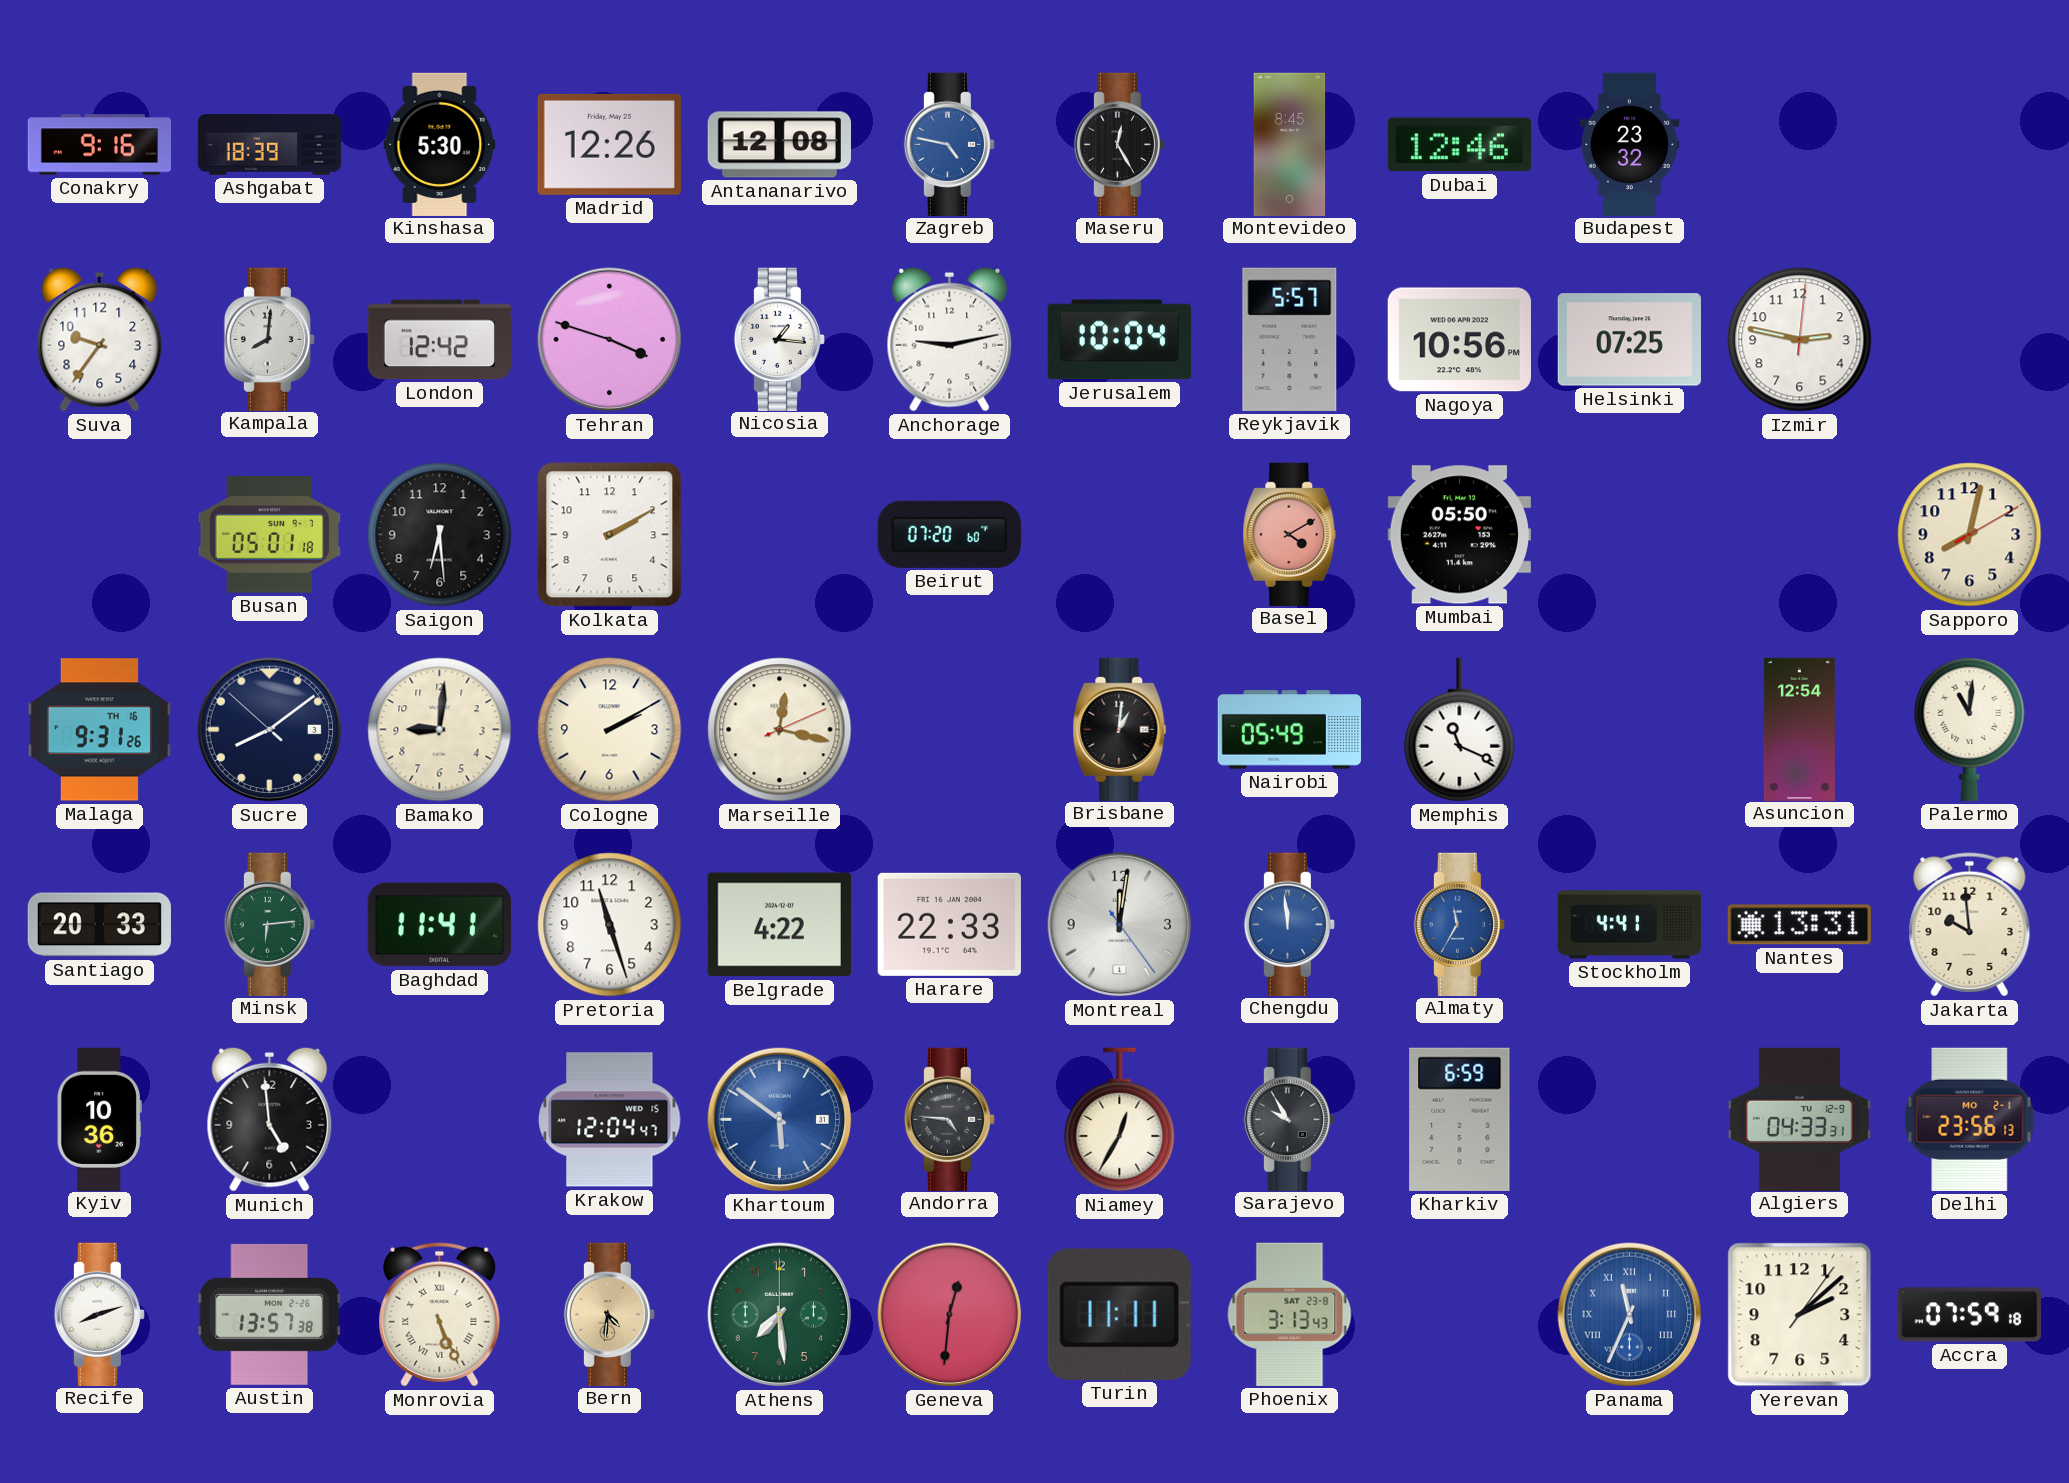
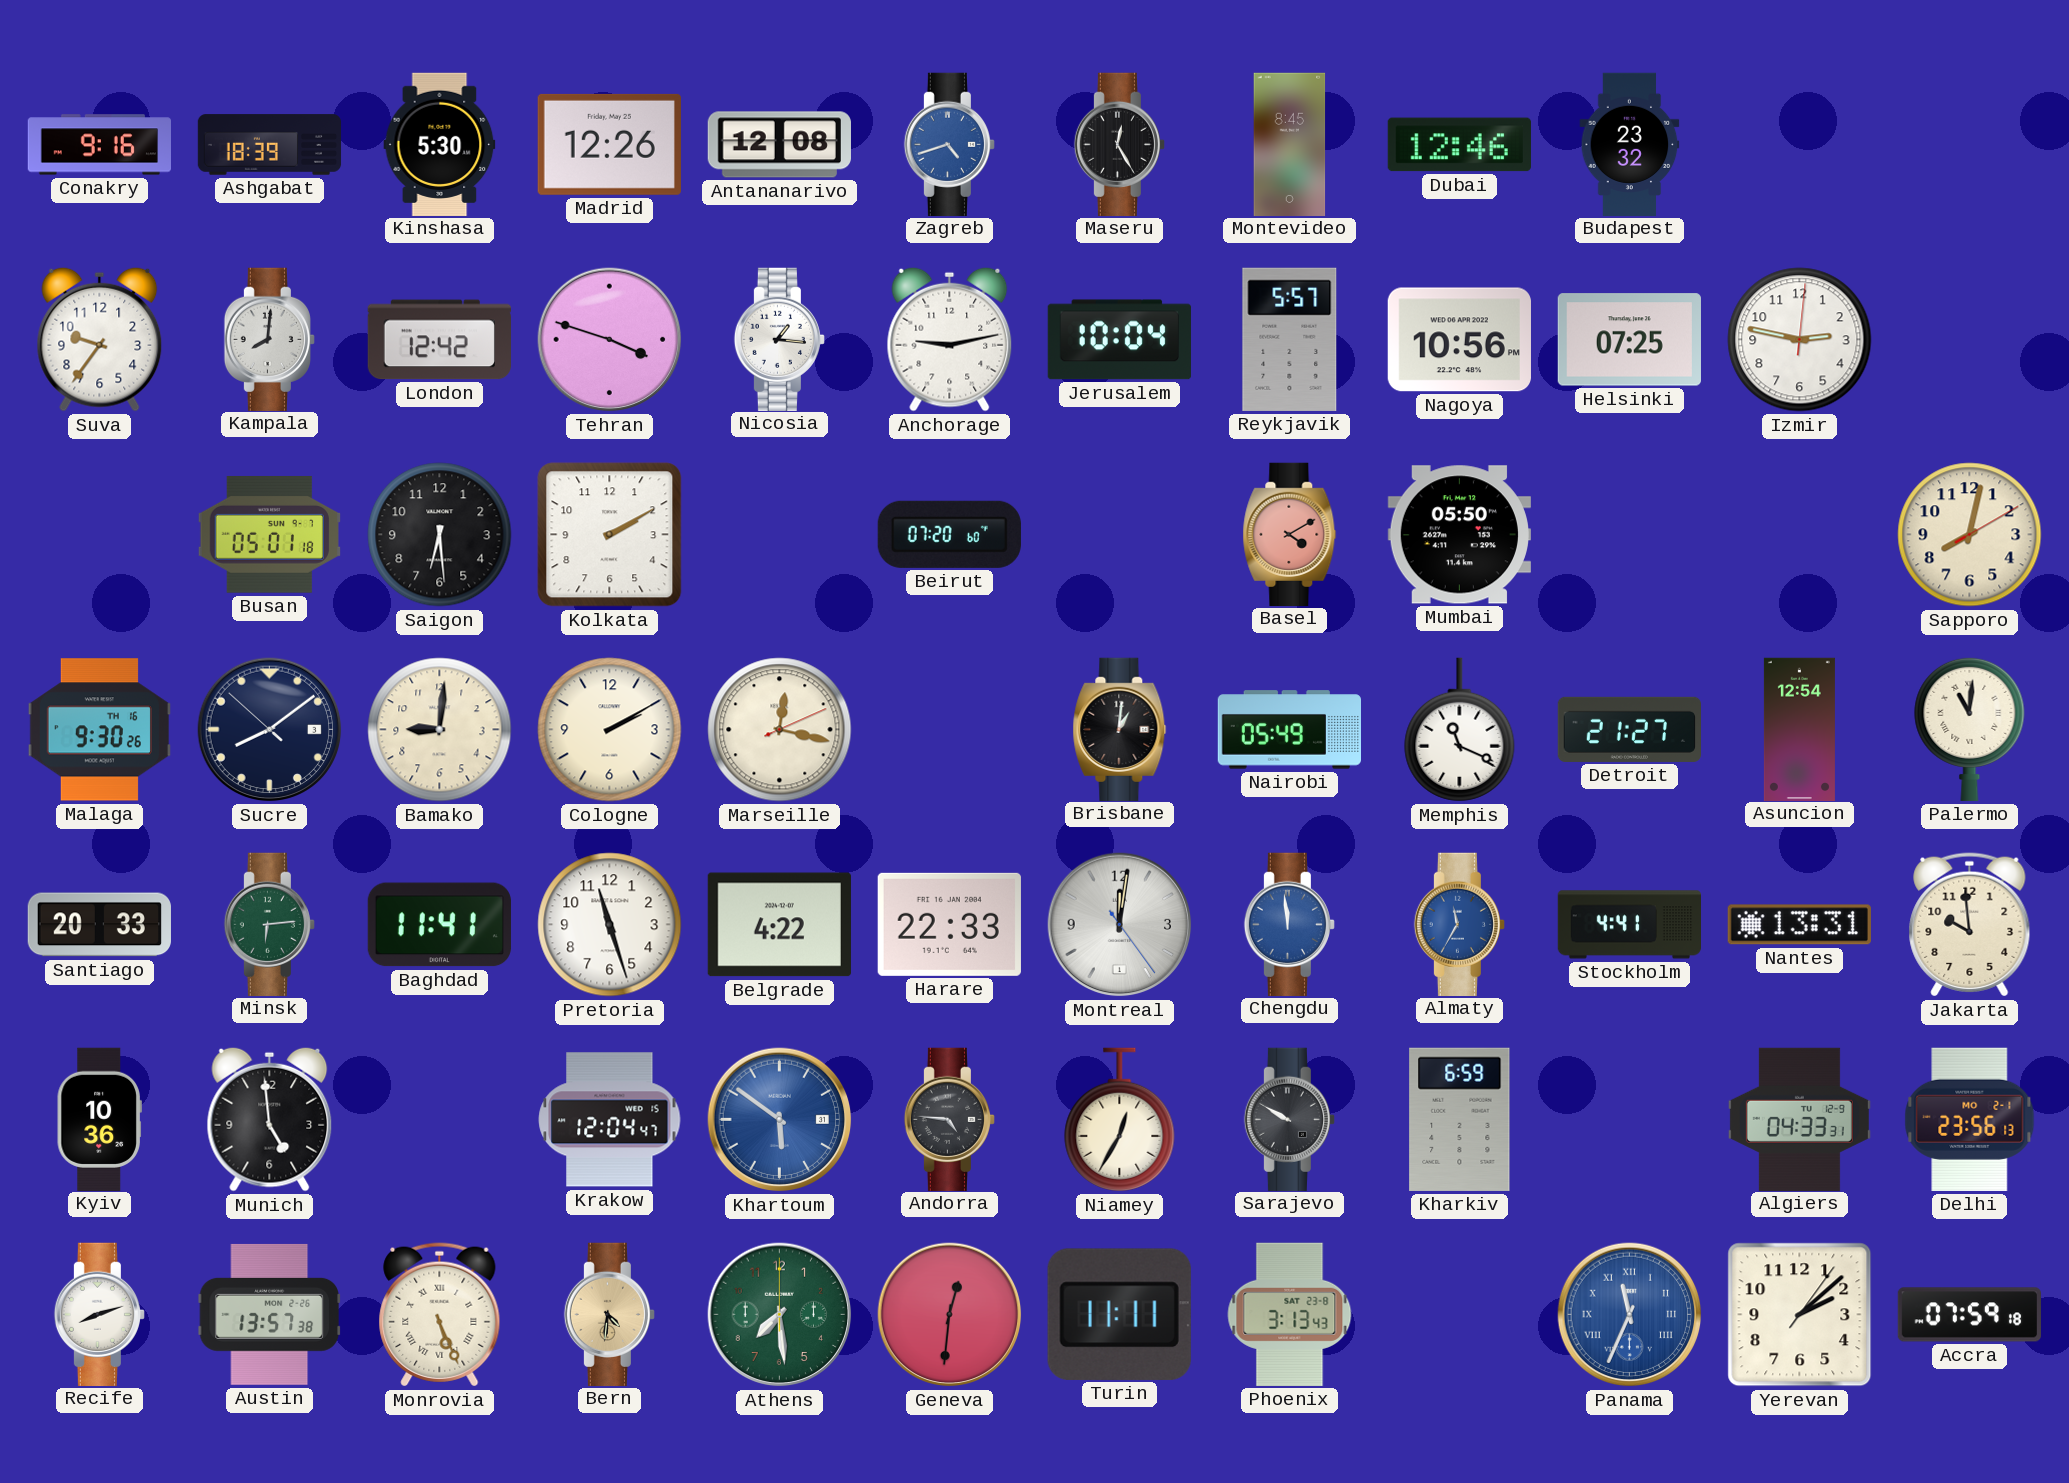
Zagreb: 4:47 -> 4:42
Malaga: 9:31 -> 9:30
Detroit: none -> 21:27
Sarajevo: 9:55 -> 9:50
